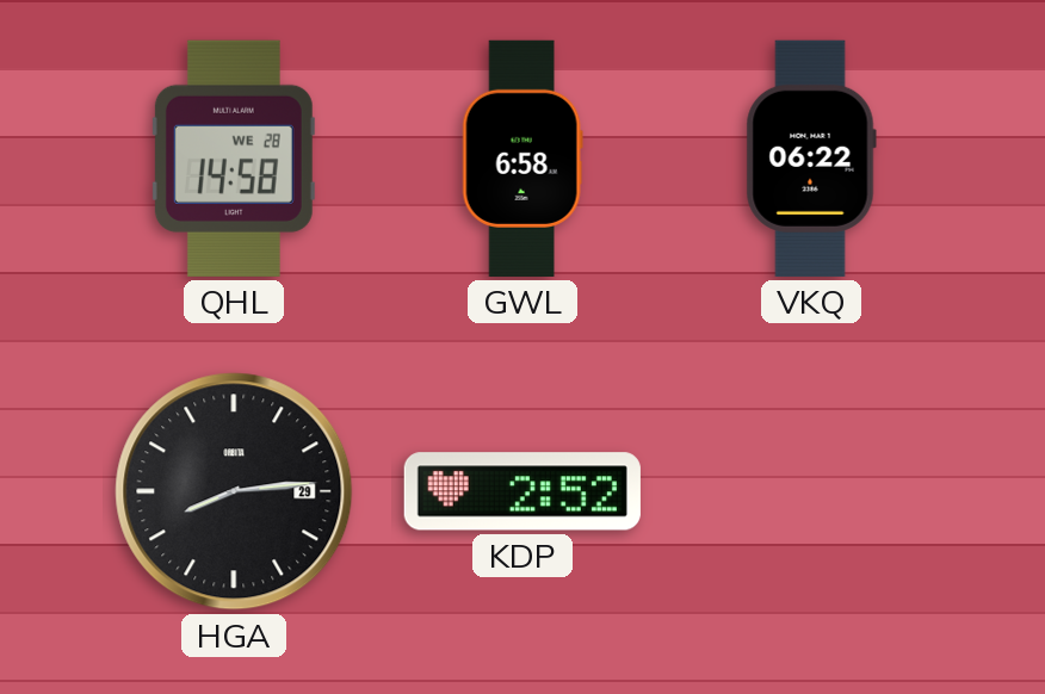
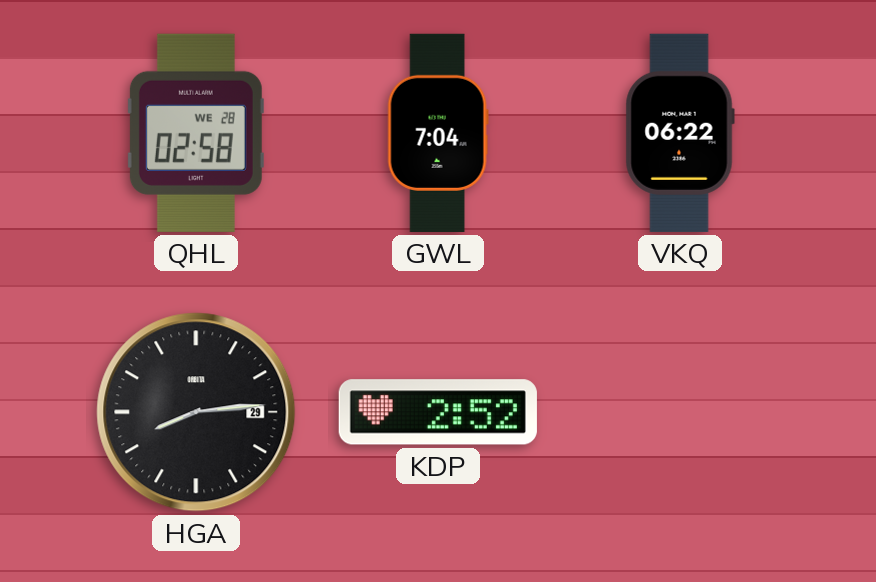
QHL: 14:58 -> 02:58
GWL: 6:58 -> 7:04
